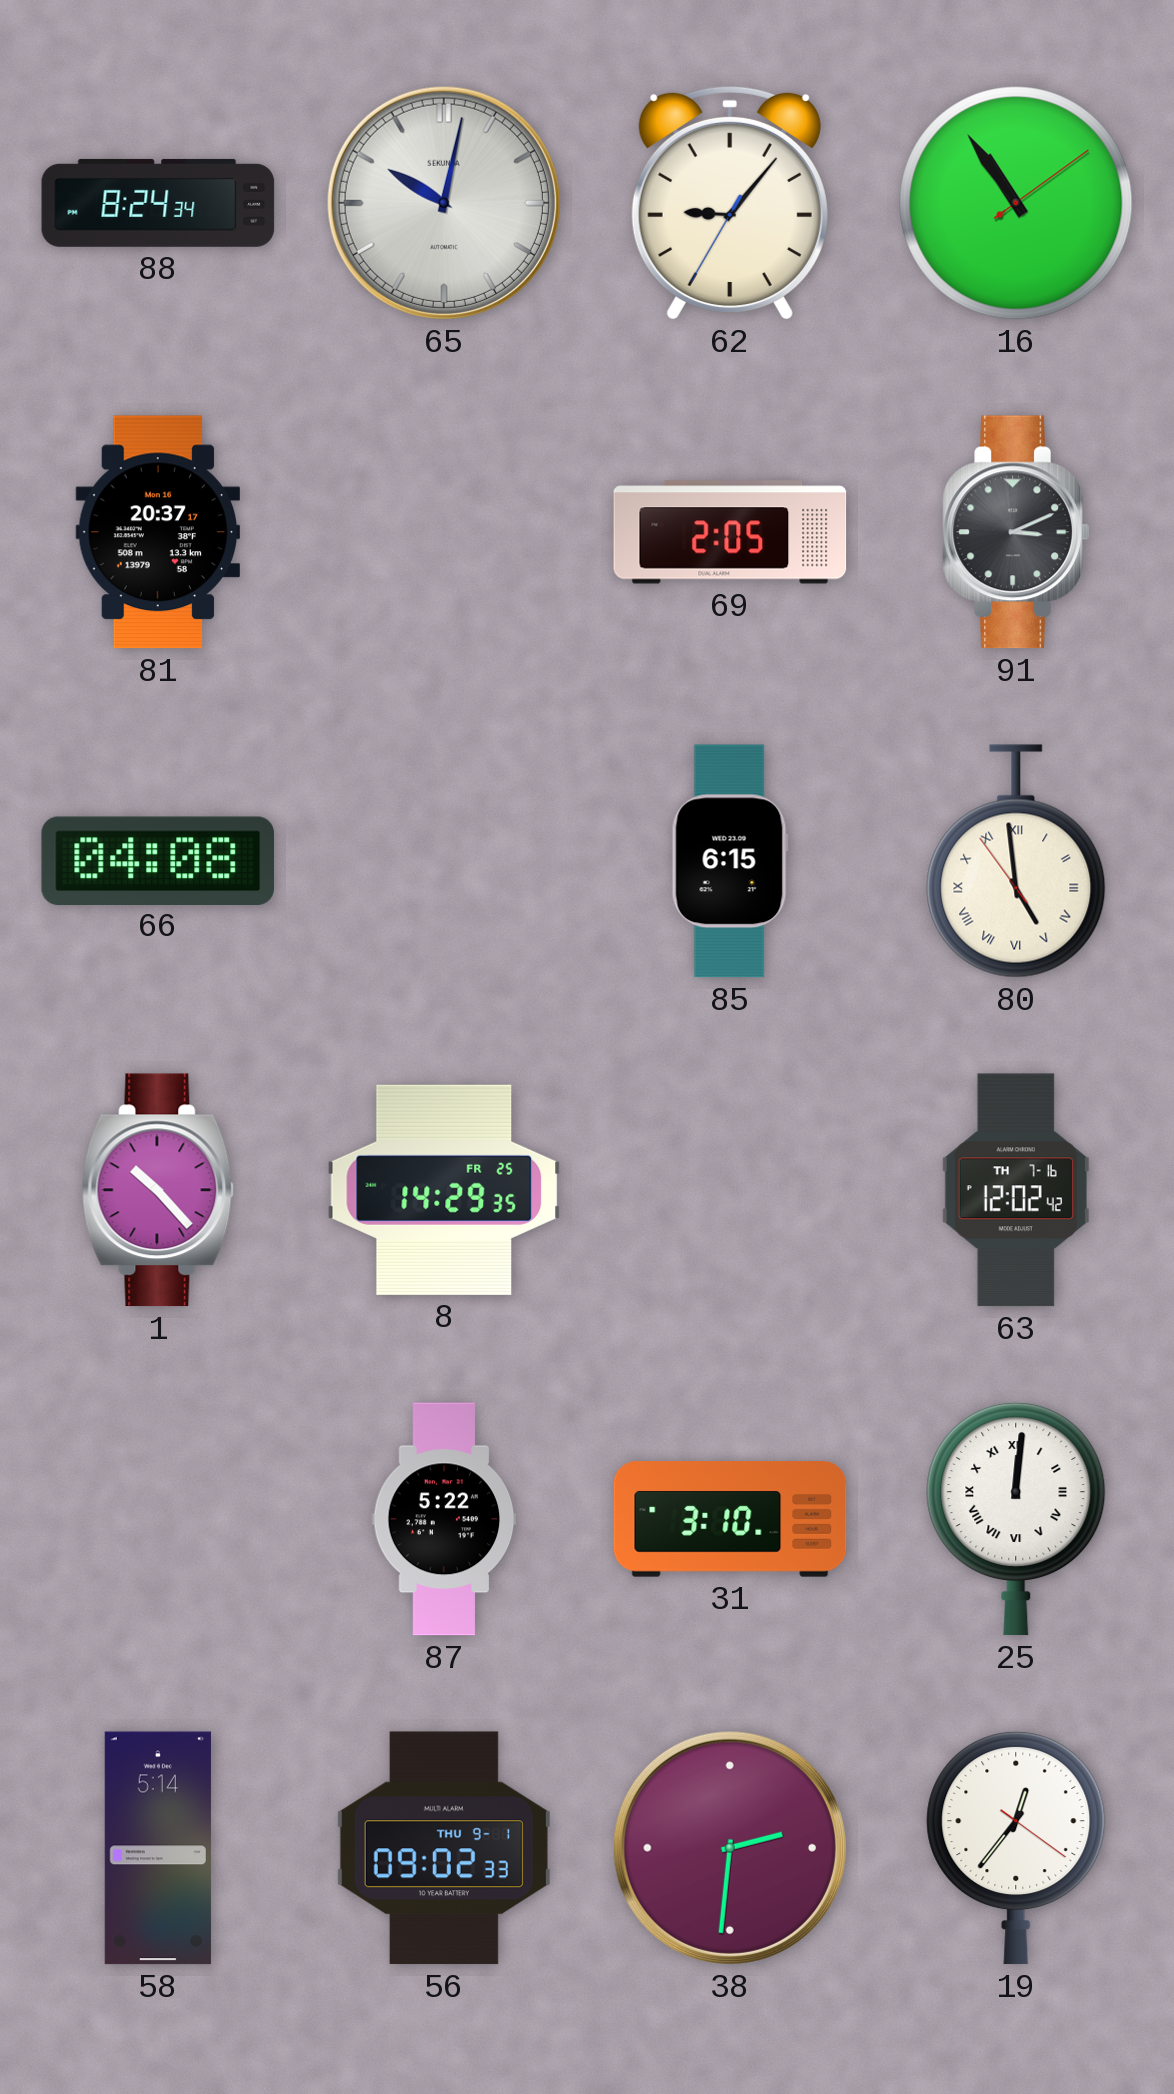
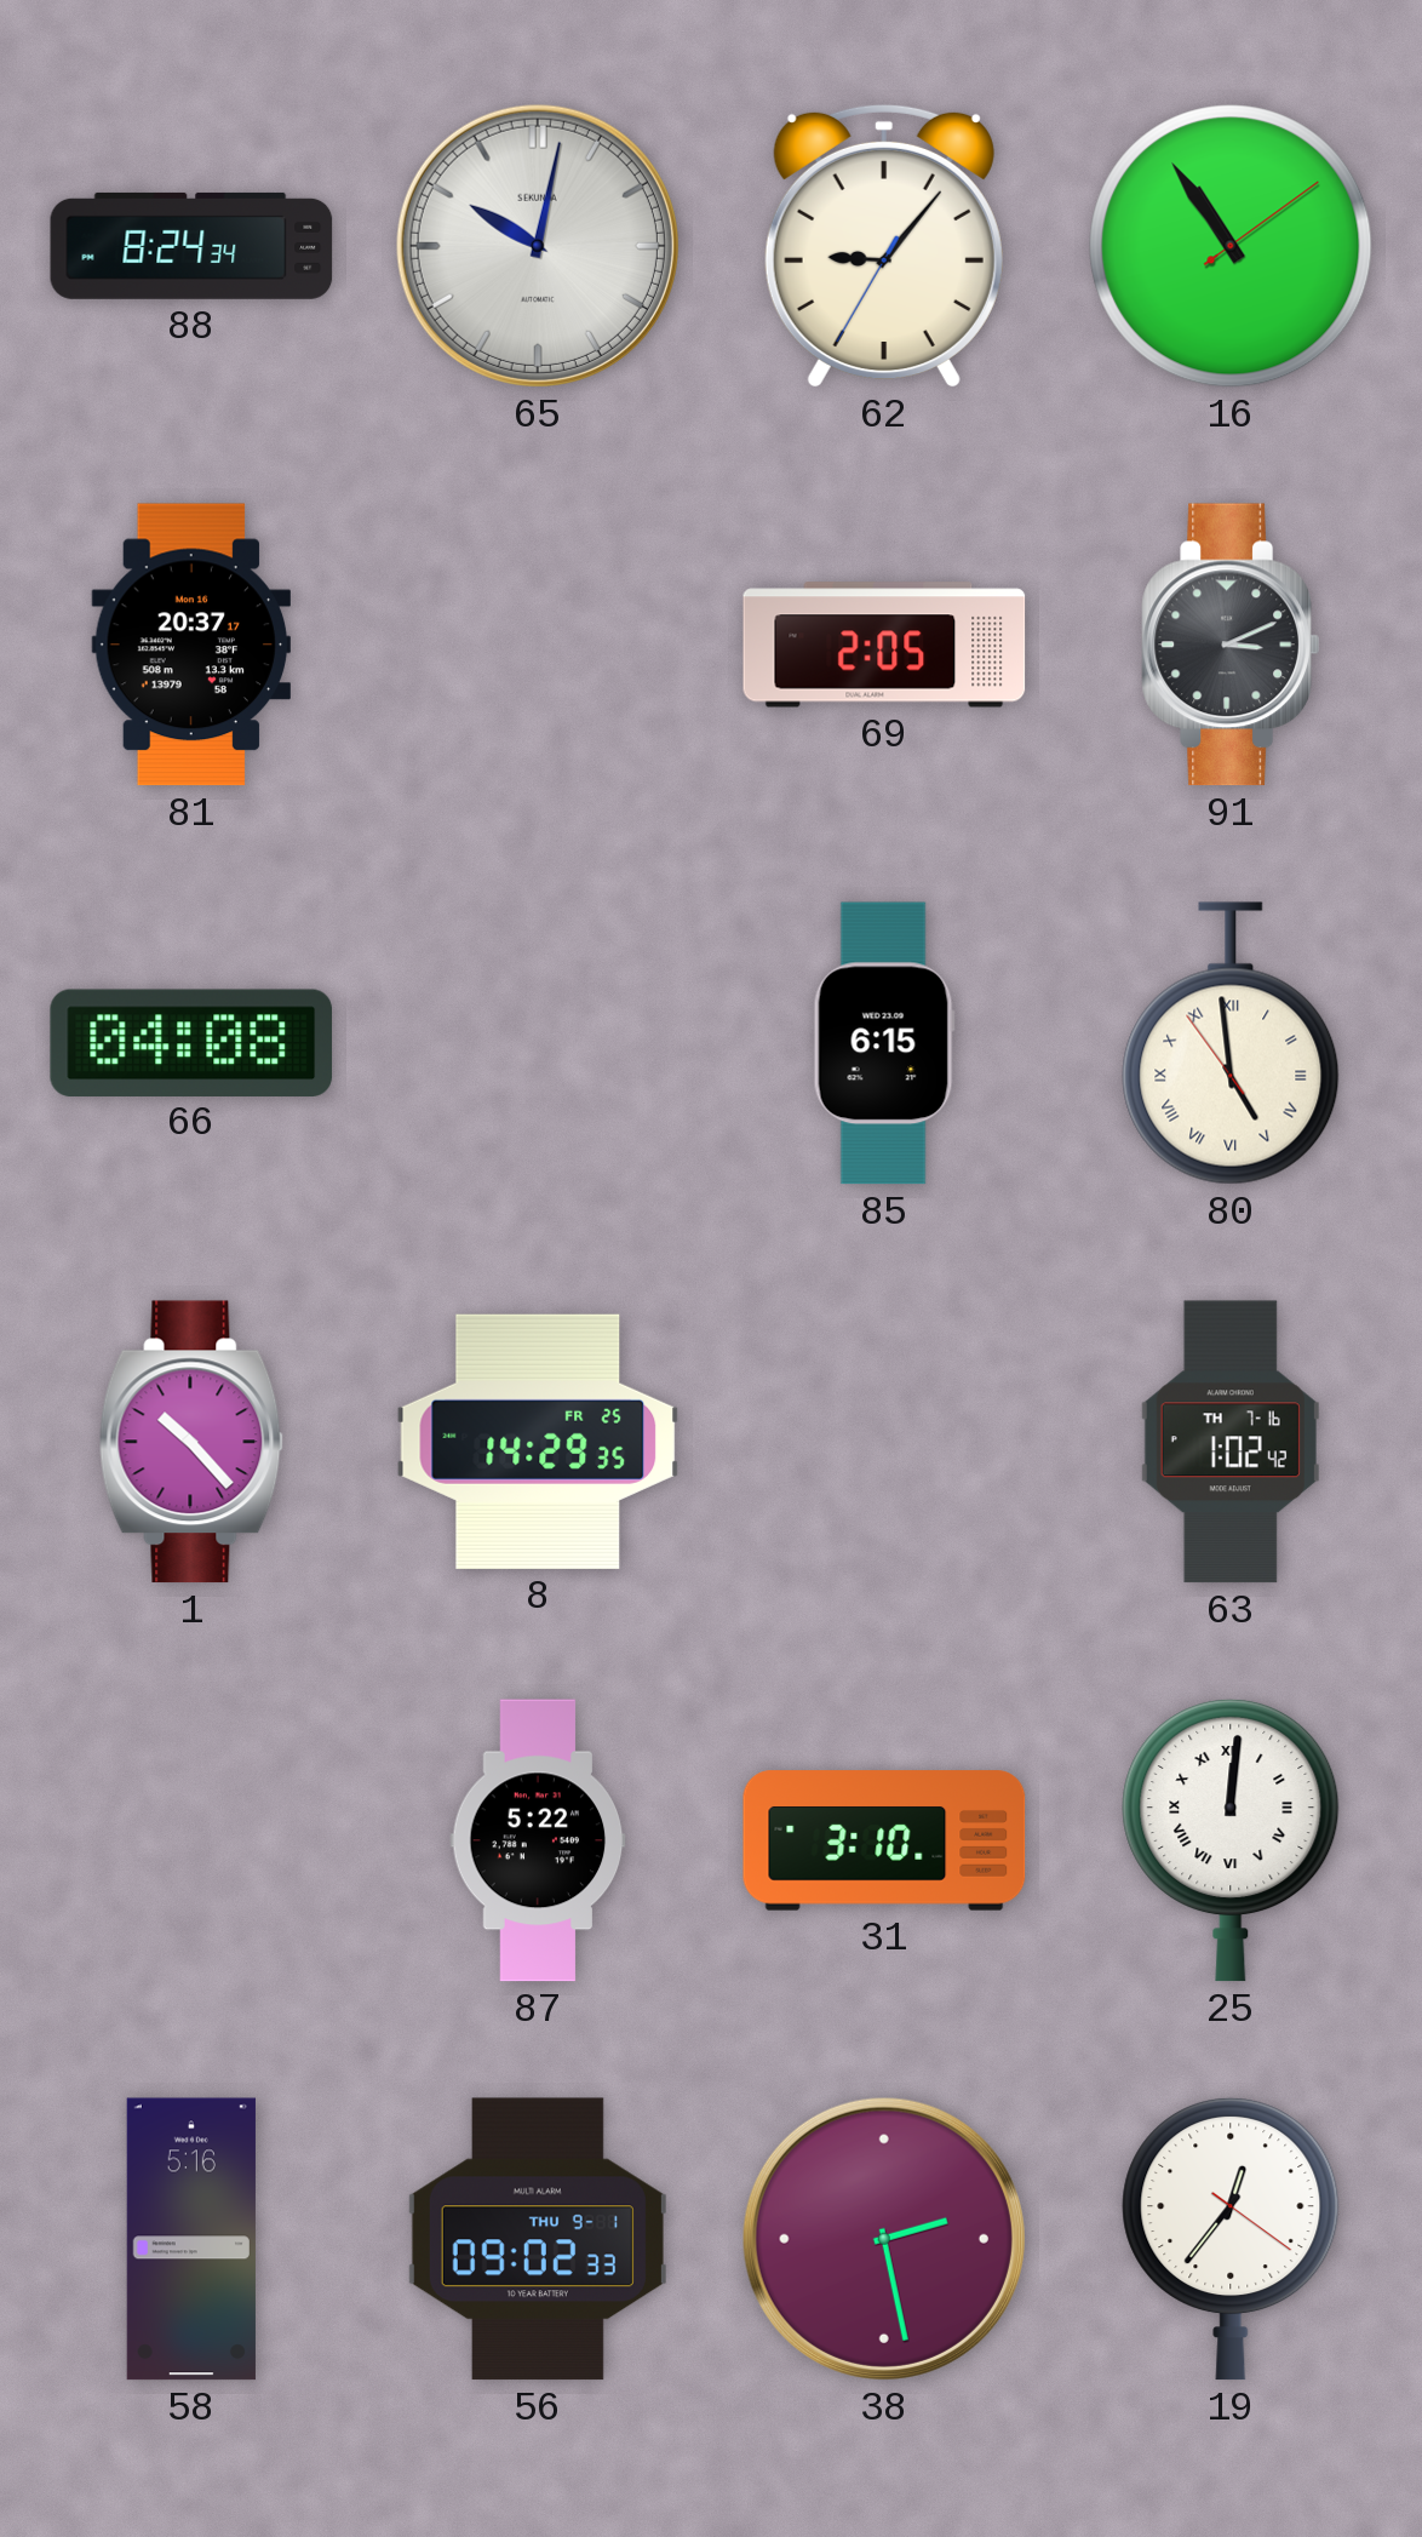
63: 12:02 -> 1:02
58: 5:14 -> 5:16
38: 2:31 -> 2:28
